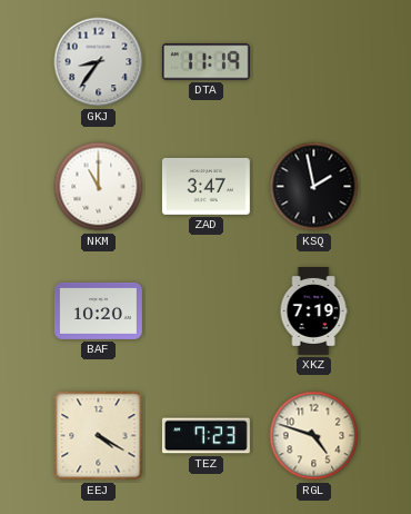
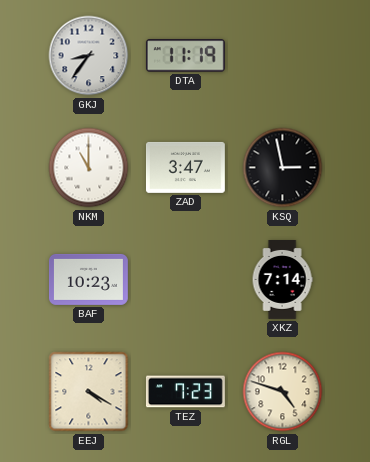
KSQ: 1:58 -> 2:58
BAF: 10:20 -> 10:23
XKZ: 7:19 -> 7:14
